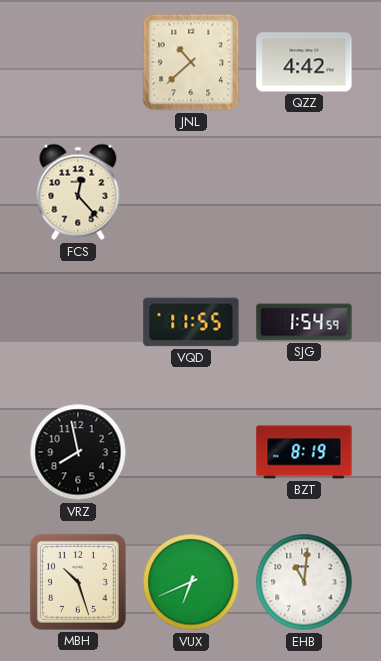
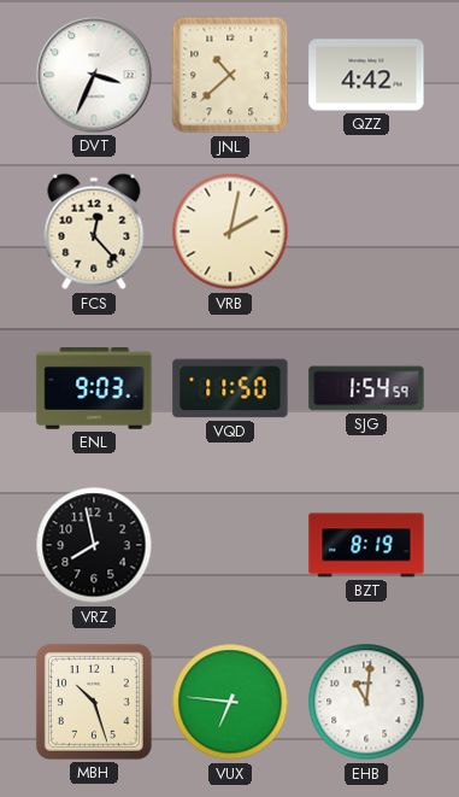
DVT: none -> 3:34
VRB: none -> 2:02
ENL: none -> 9:03
VQD: 11:55 -> 11:50
VUX: 6:41 -> 6:46
